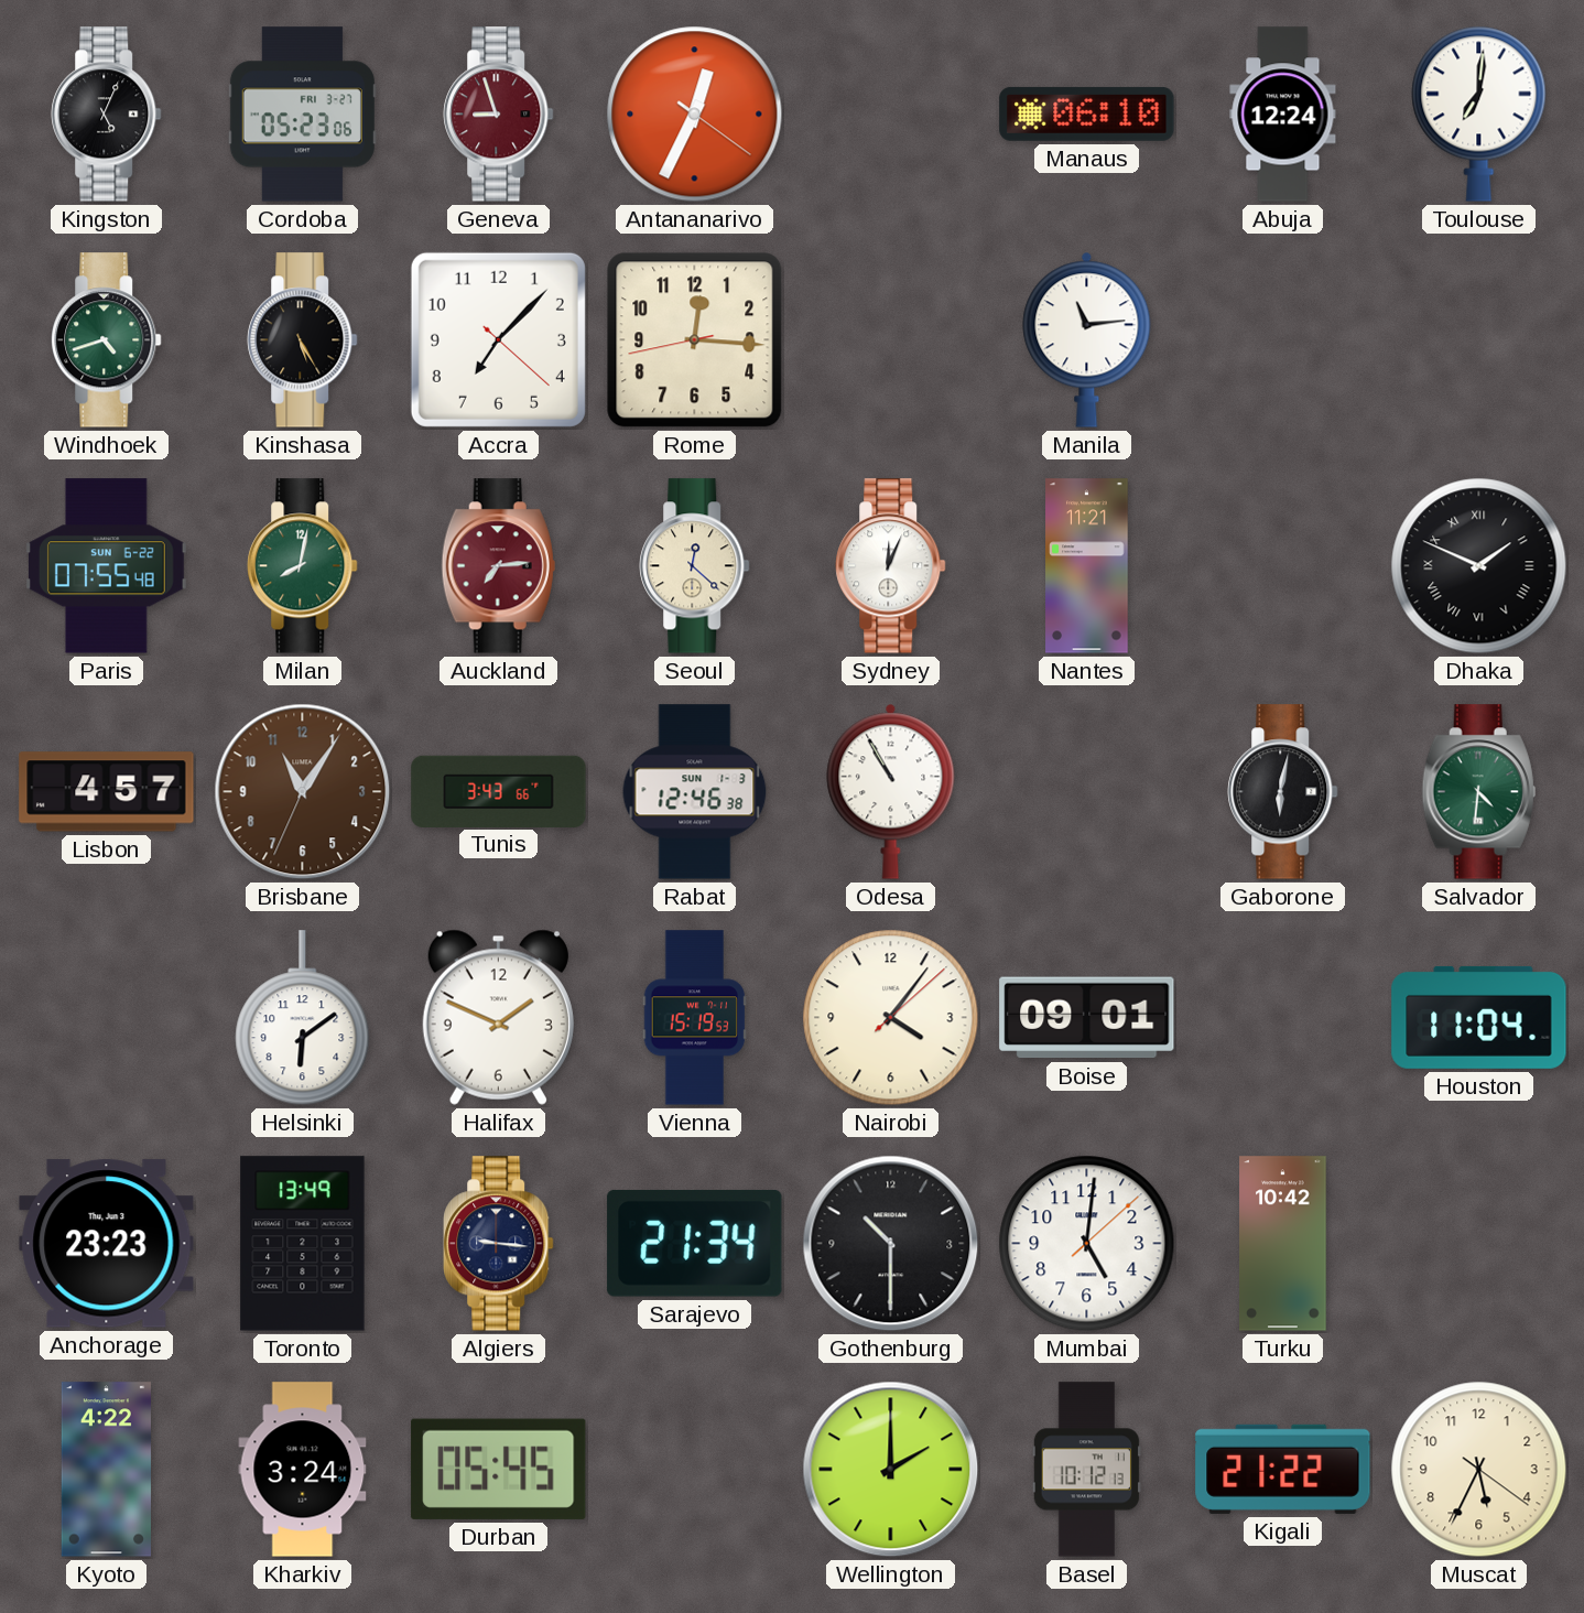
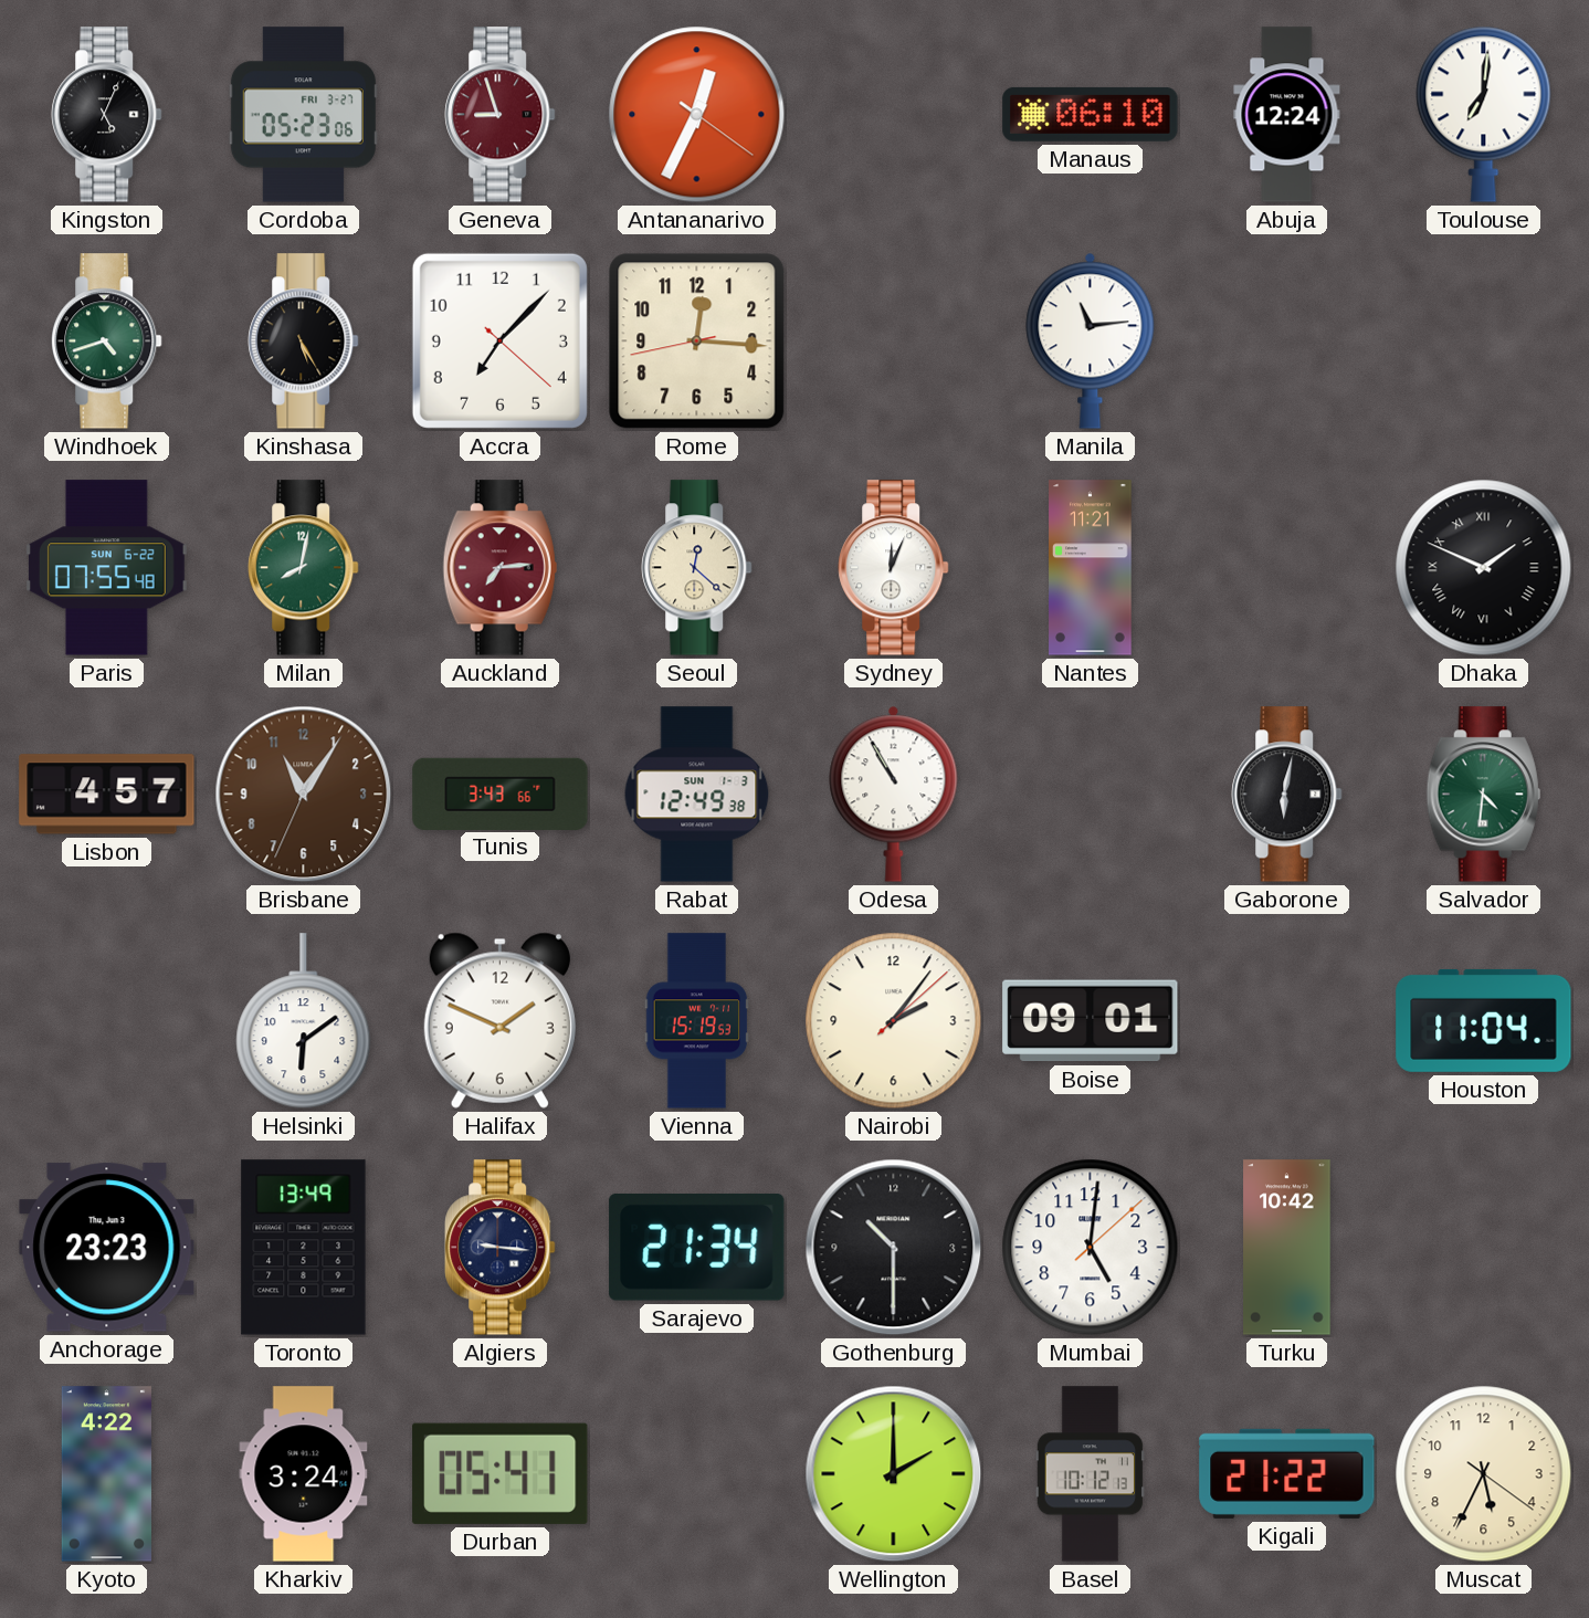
Rabat: 12:46 -> 12:49
Nairobi: 4:06 -> 2:06
Durban: 05:45 -> 05:41
